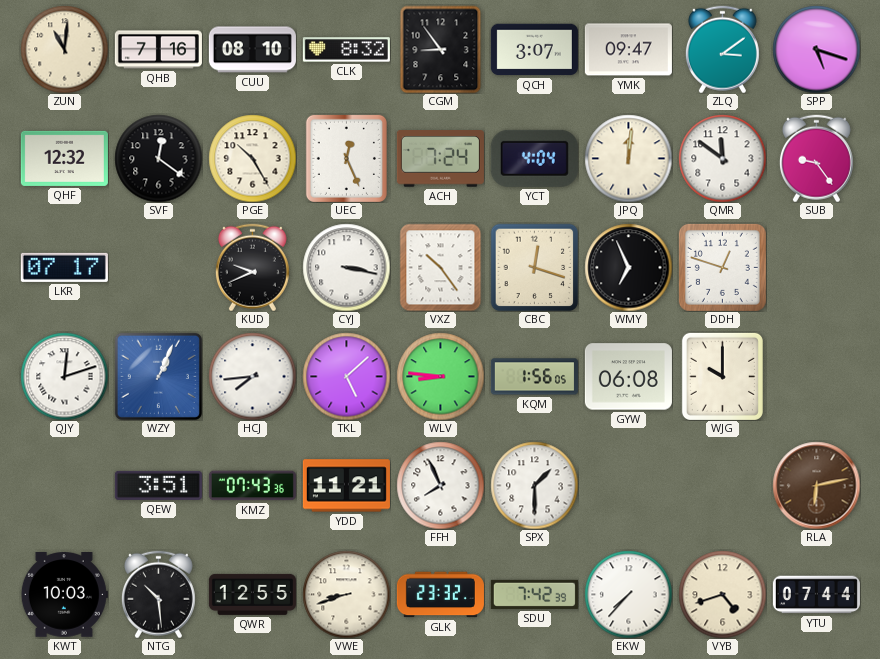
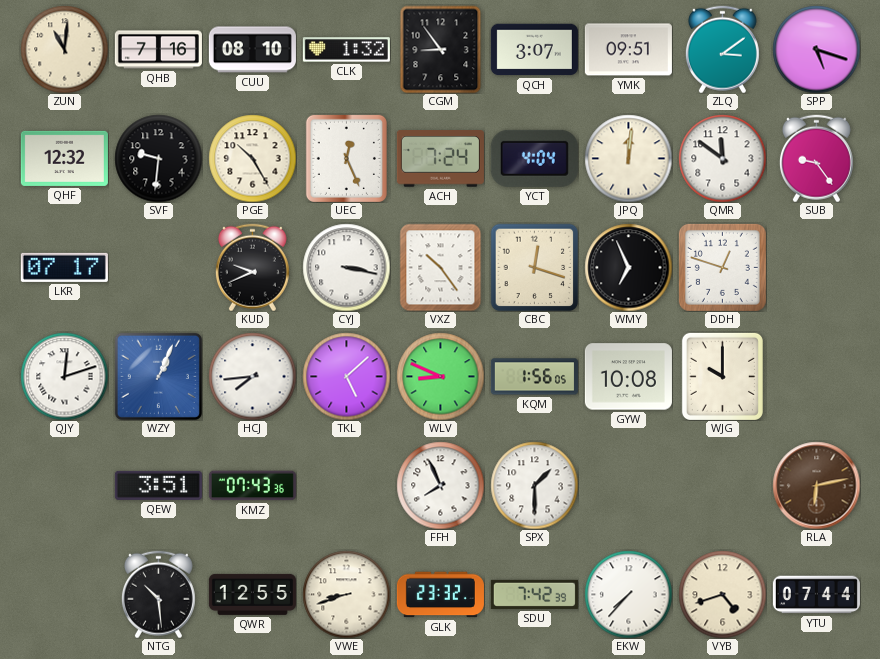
CLK: 8:32 -> 1:32
YMK: 09:47 -> 09:51
SVF: 12:21 -> 9:31
WLV: 8:46 -> 8:49
GYW: 06:08 -> 10:08
YDD: 11:21 -> none
KWT: 10:03 -> none
